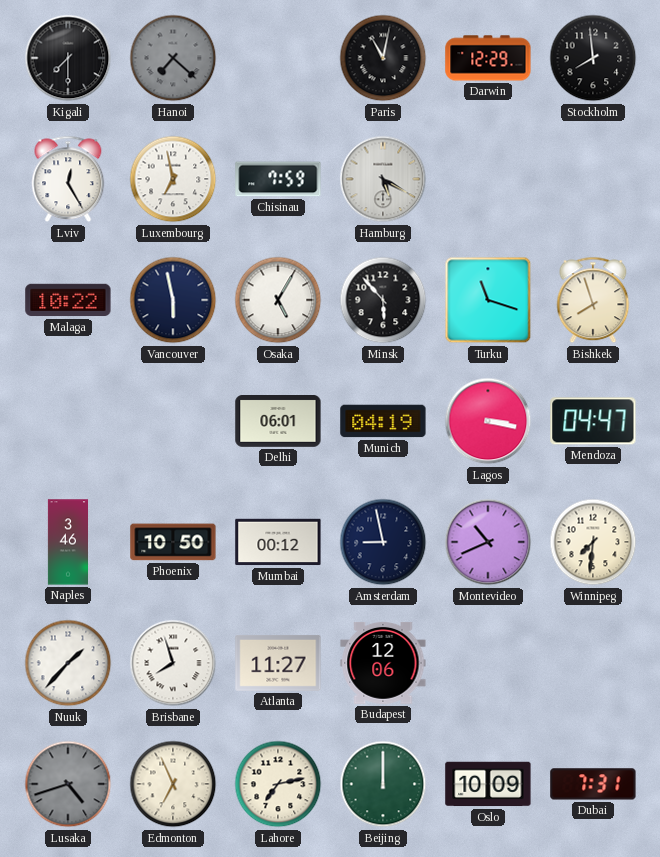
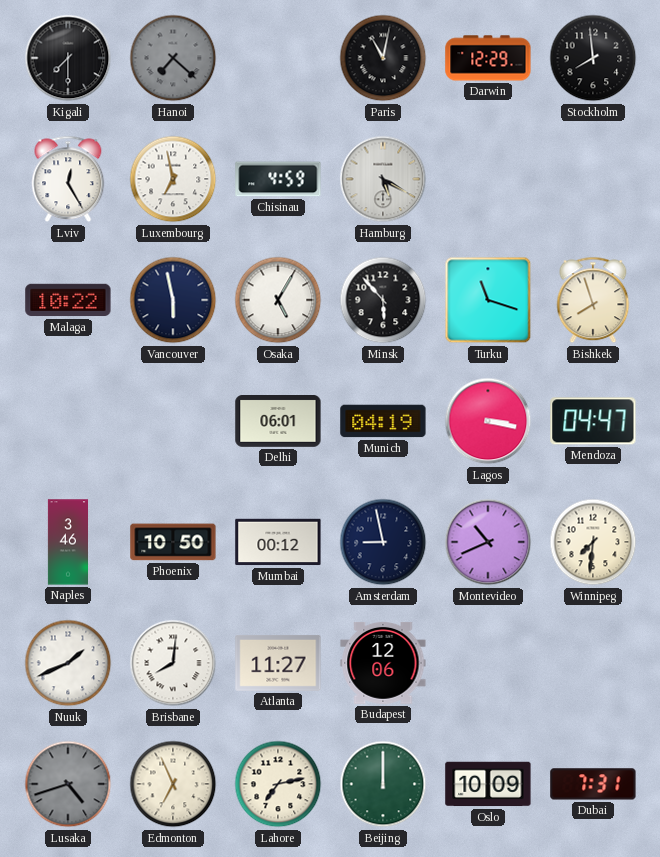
Chisinau: 7:59 -> 4:59
Nuuk: 1:37 -> 1:41
Brisbane: 7:57 -> 8:01
